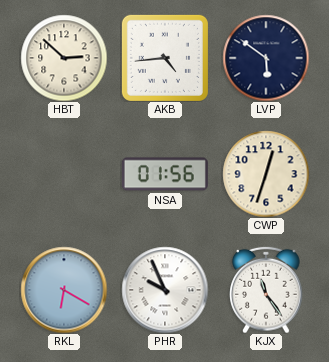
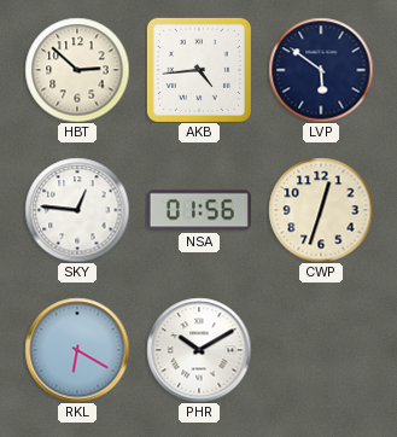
SKY: none -> 12:46
PHR: 9:56 -> 10:10
KJX: 11:24 -> none
